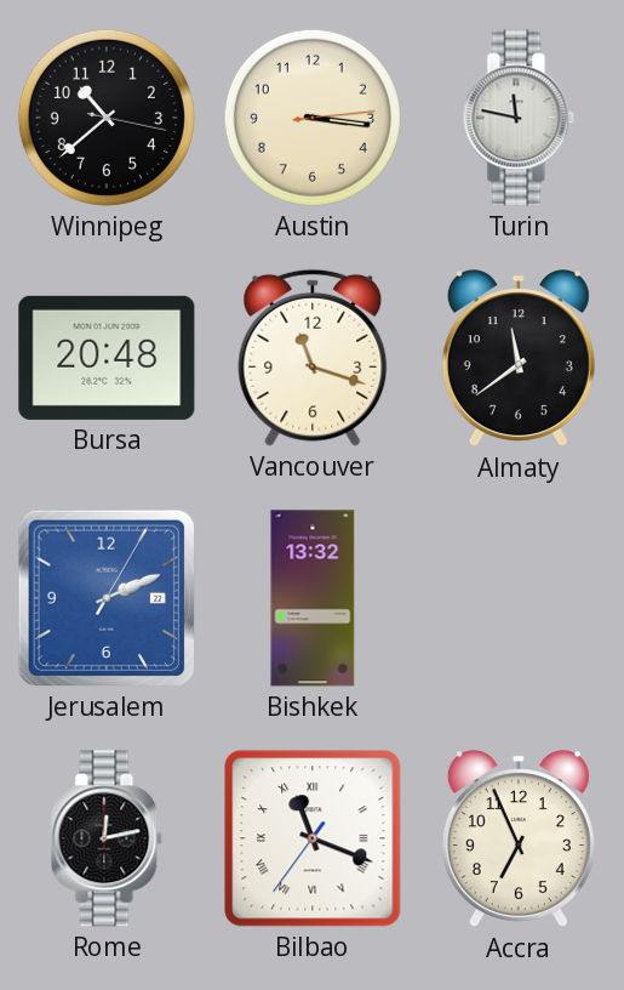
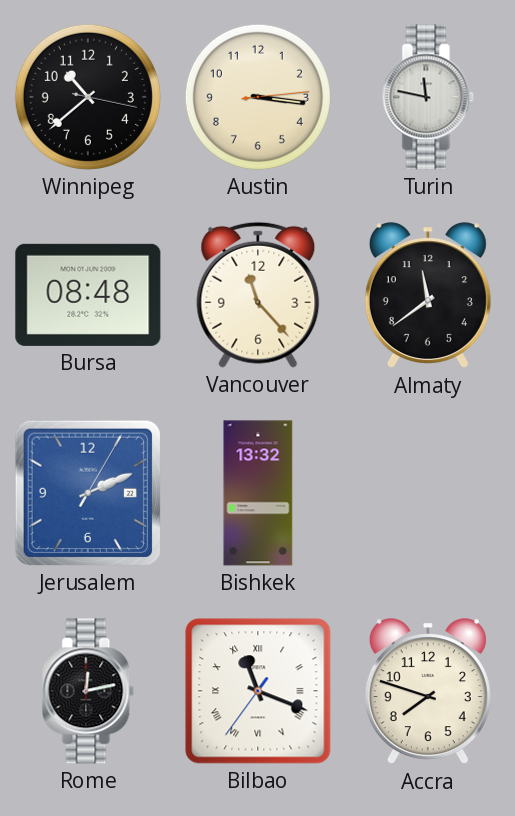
Bursa: 20:48 -> 08:48
Vancouver: 11:18 -> 11:23
Accra: 6:56 -> 7:48
